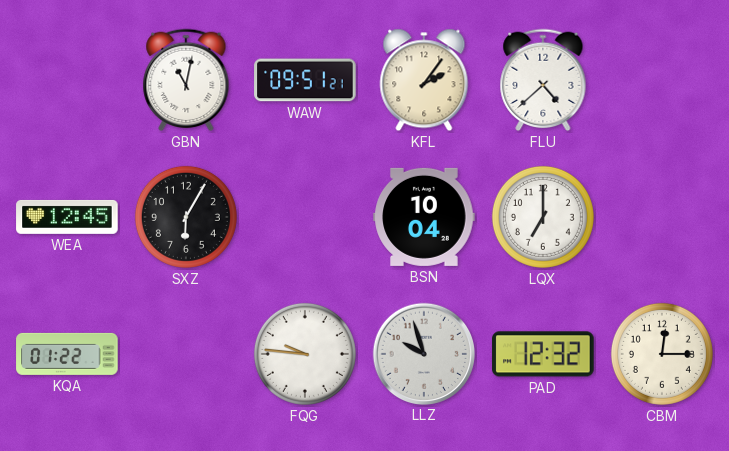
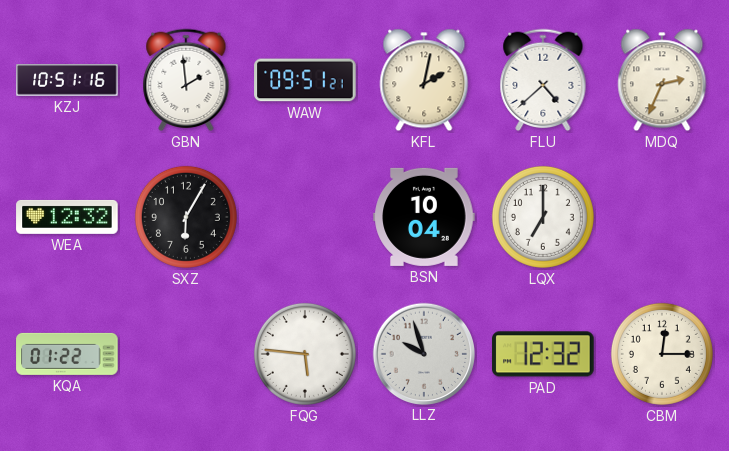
KZJ: none -> 10:51
GBN: 11:02 -> 1:59
KFL: 2:06 -> 2:02
MDQ: none -> 2:34
WEA: 12:45 -> 12:32
FQG: 9:46 -> 5:46
